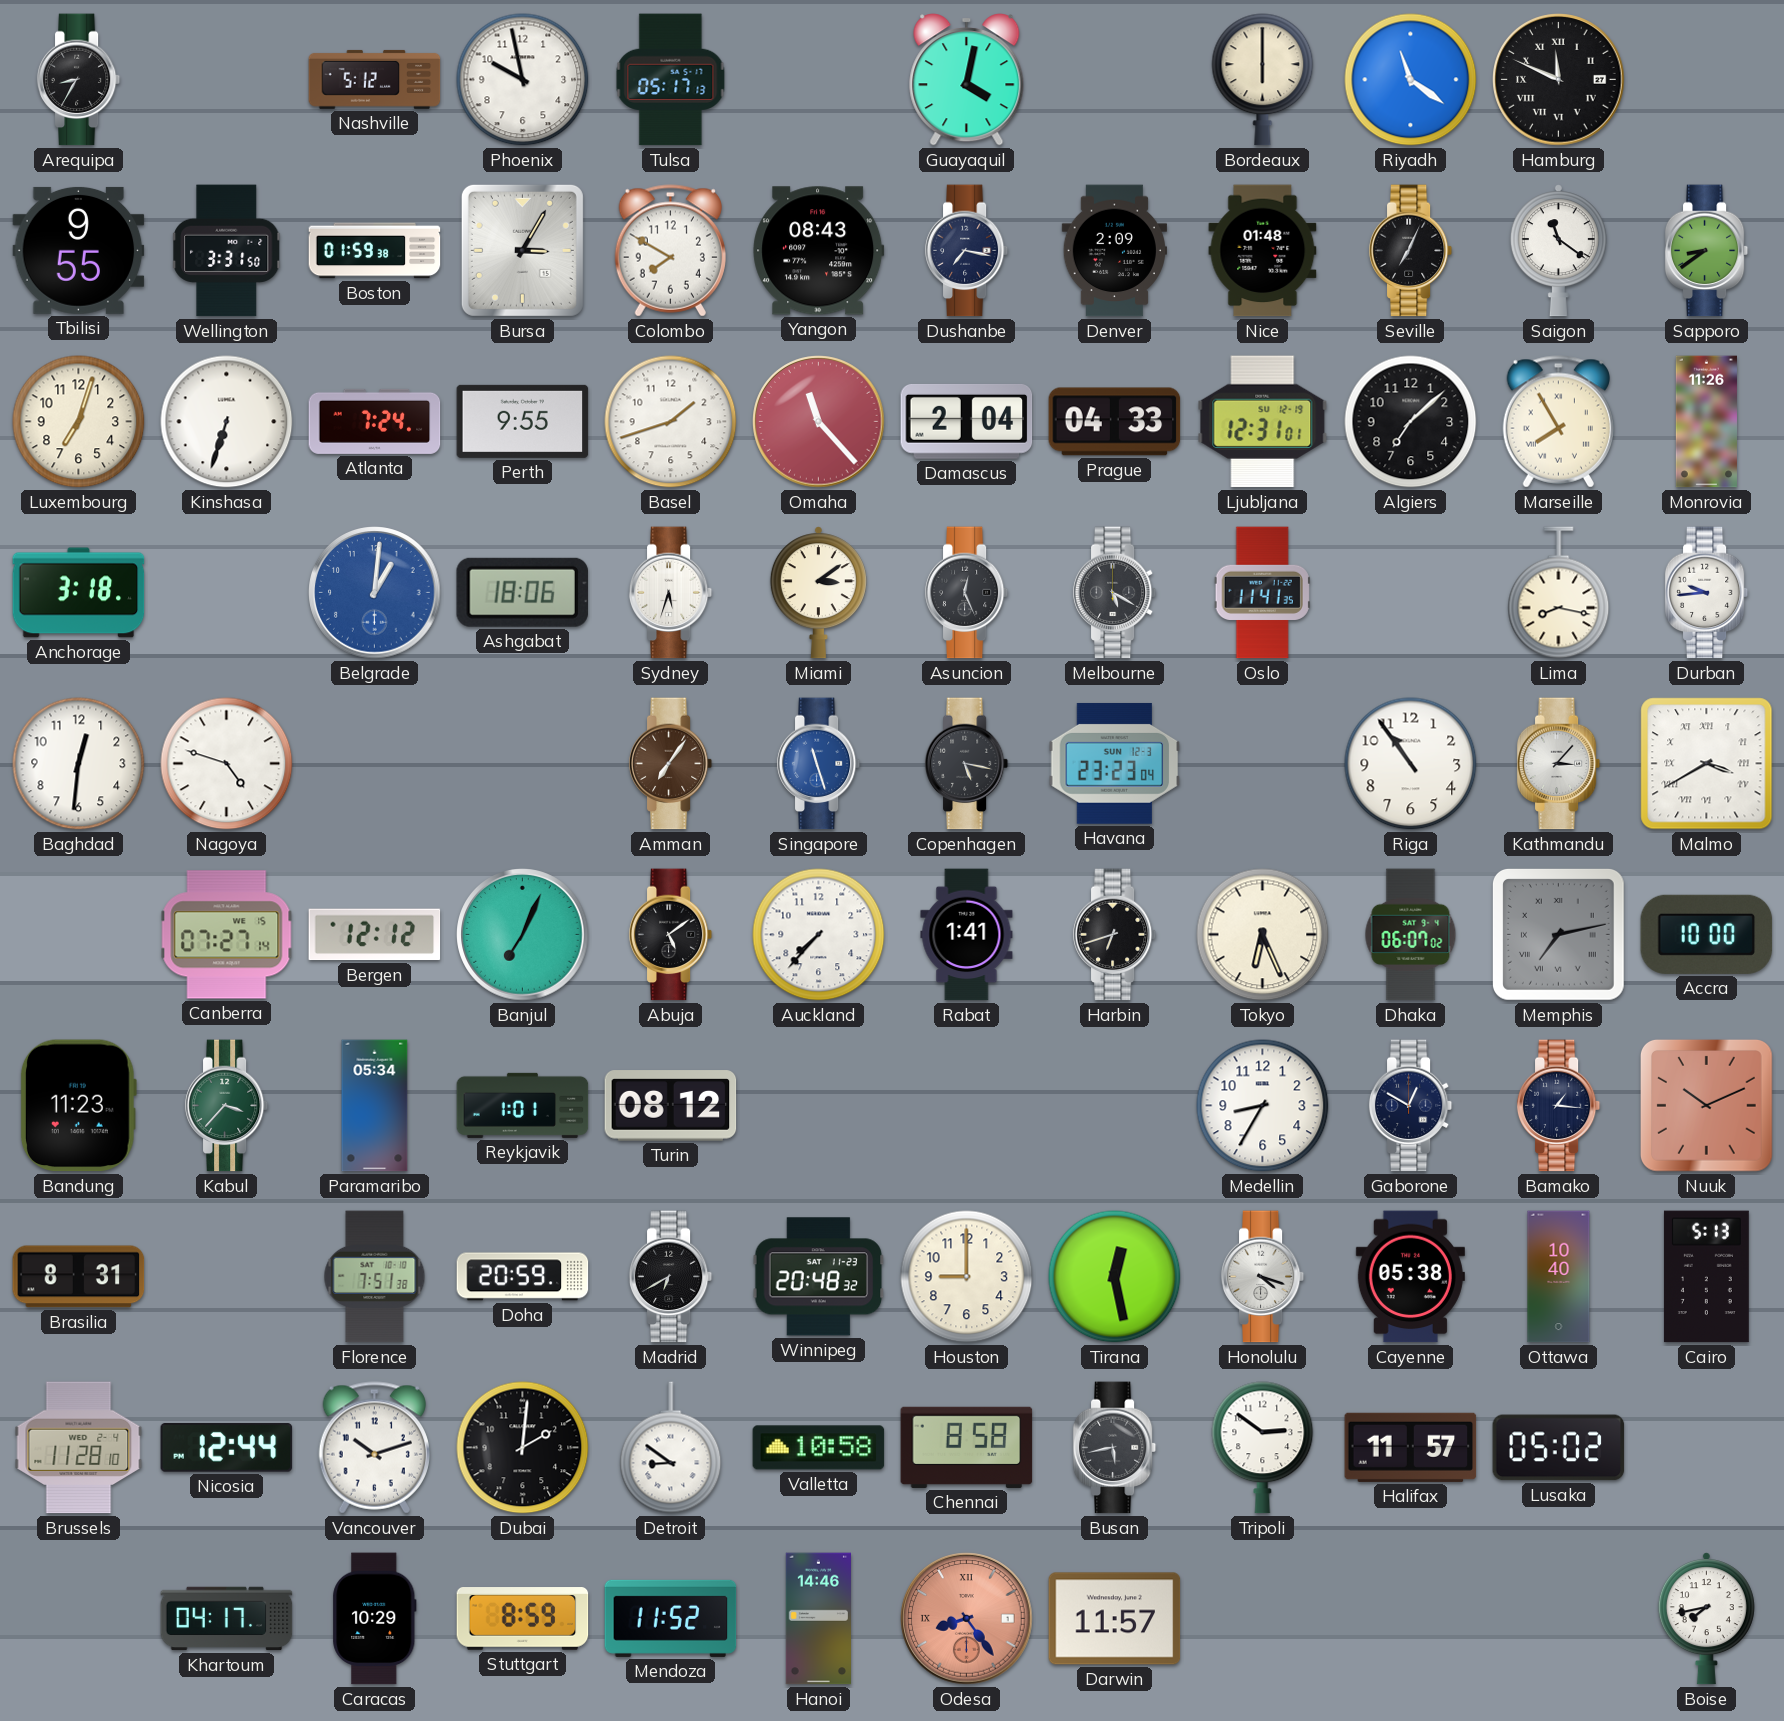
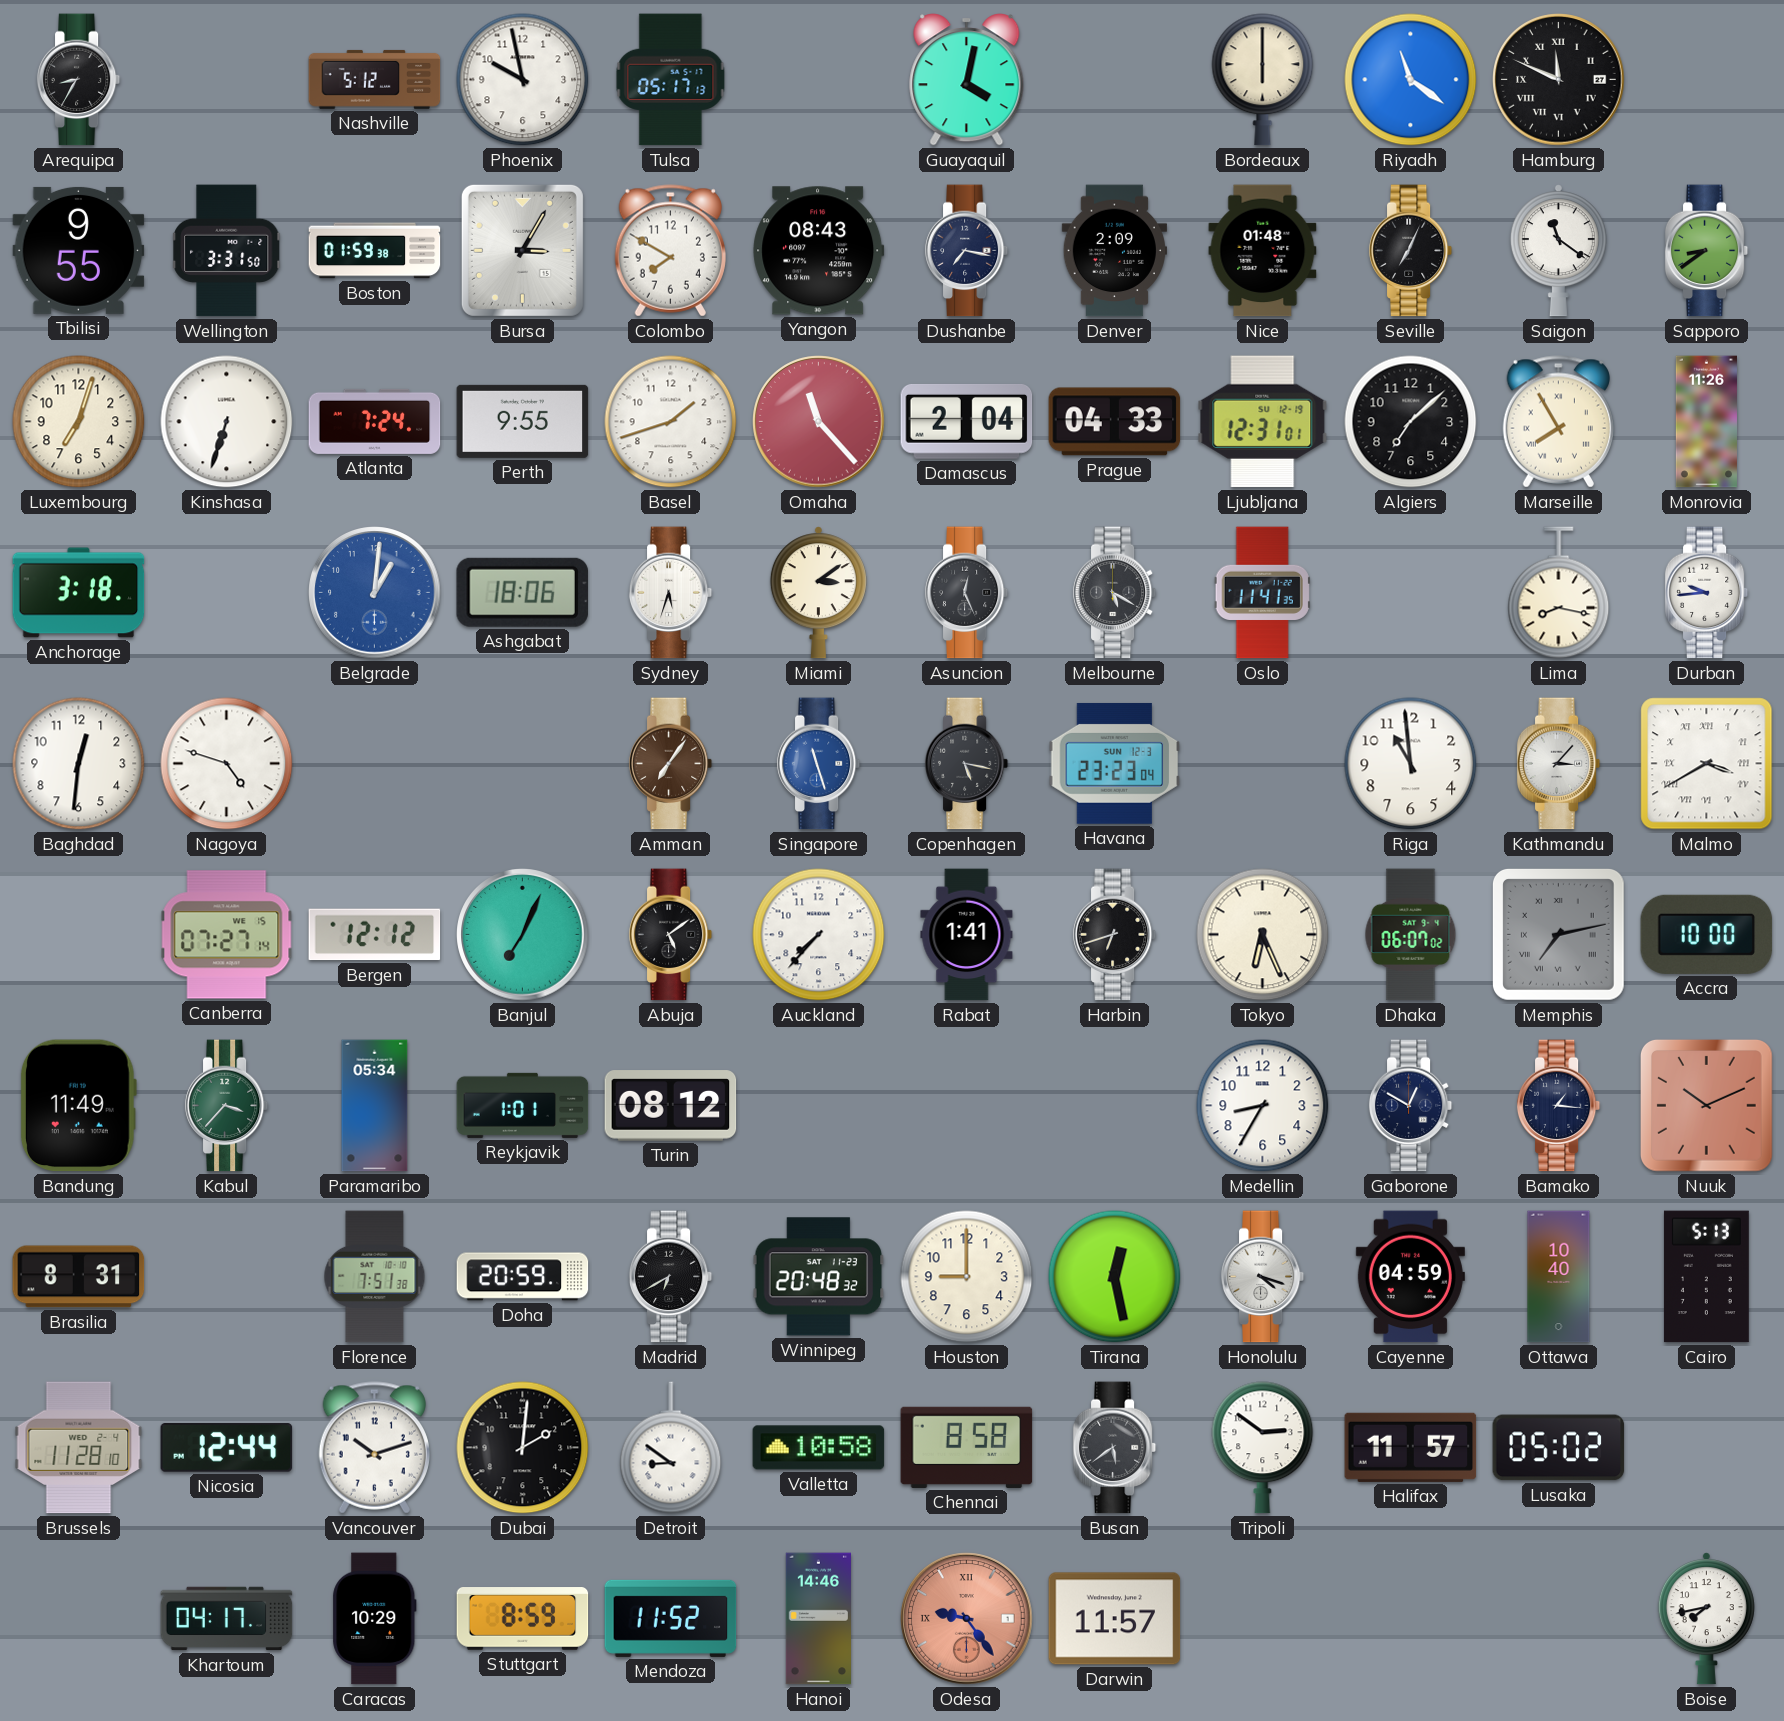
Riga: 10:54 -> 10:59
Bandung: 11:23 -> 11:49
Cayenne: 05:38 -> 04:59
Busan: 5:43 -> 5:39
Odesa: 8:24 -> 9:24
